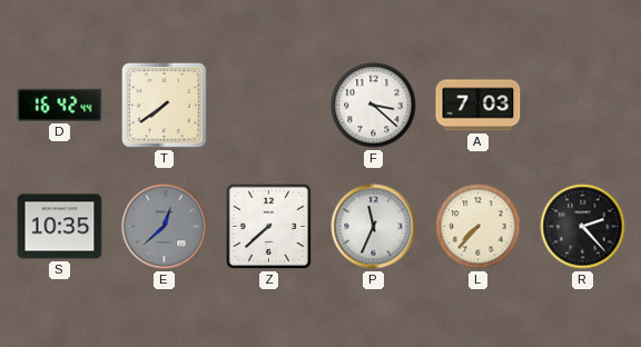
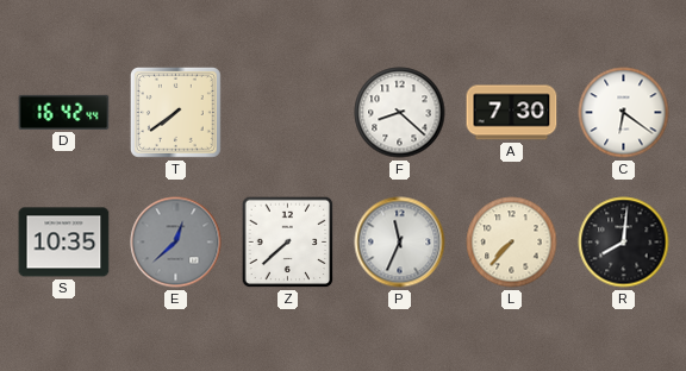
F: 3:22 -> 8:22
A: 7:03 -> 7:30
C: none -> 6:21
R: 2:23 -> 8:01
